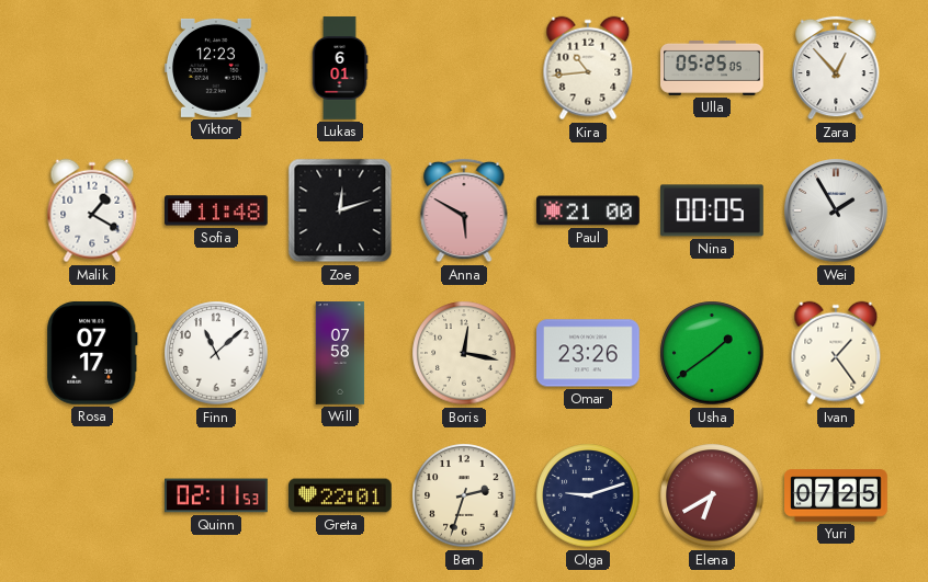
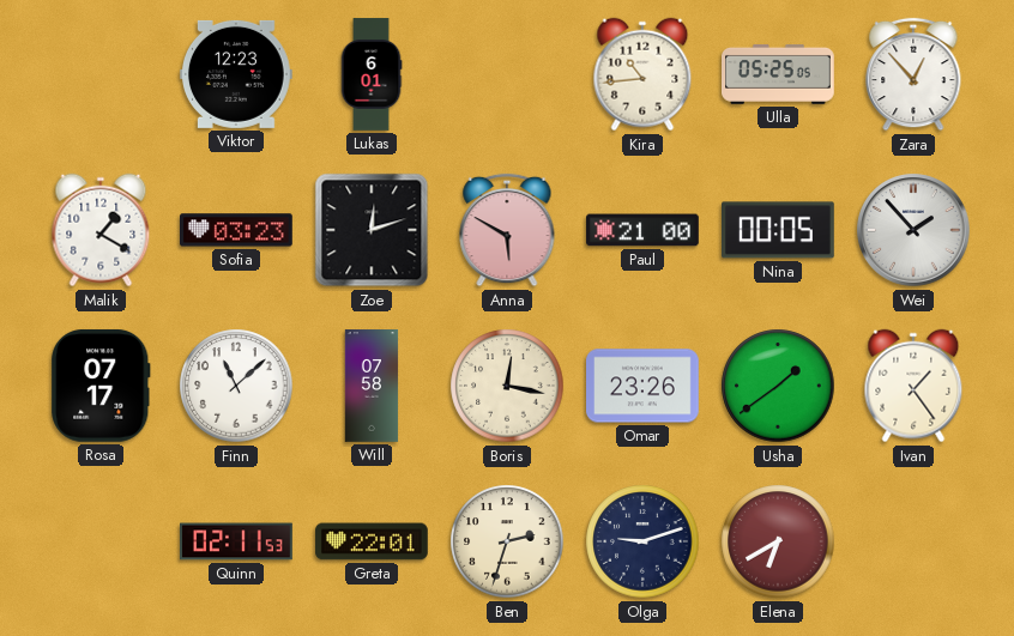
Sofia: 11:48 -> 03:23
Wei: 1:55 -> 1:53
Yuri: 07:25 -> none
